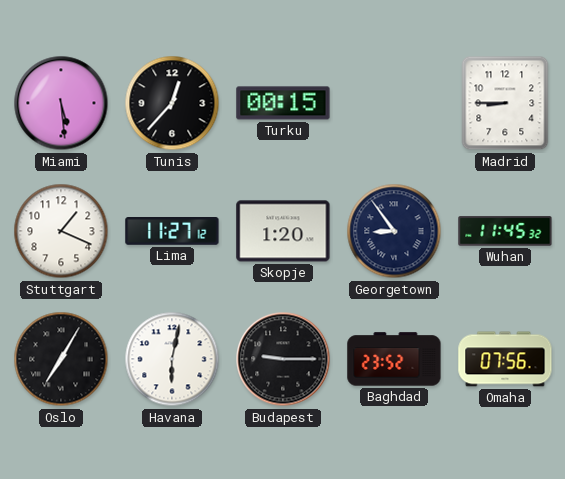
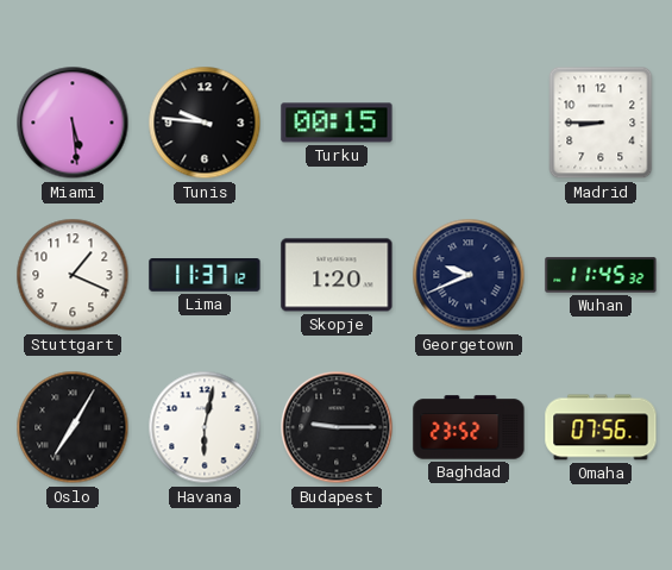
Tunis: 12:37 -> 9:46
Lima: 11:27 -> 11:37
Georgetown: 8:54 -> 9:41
